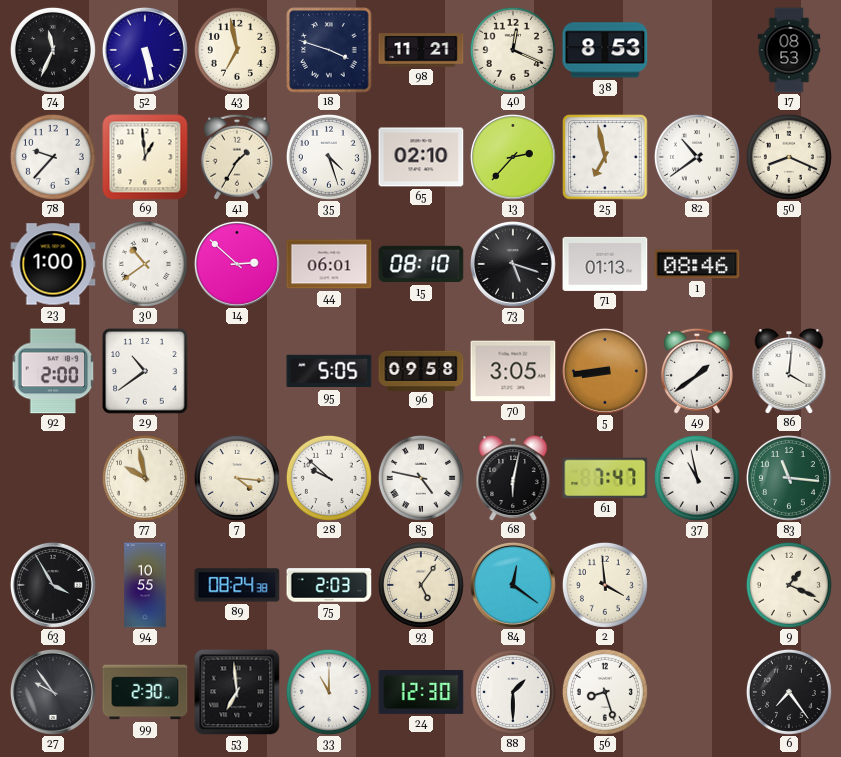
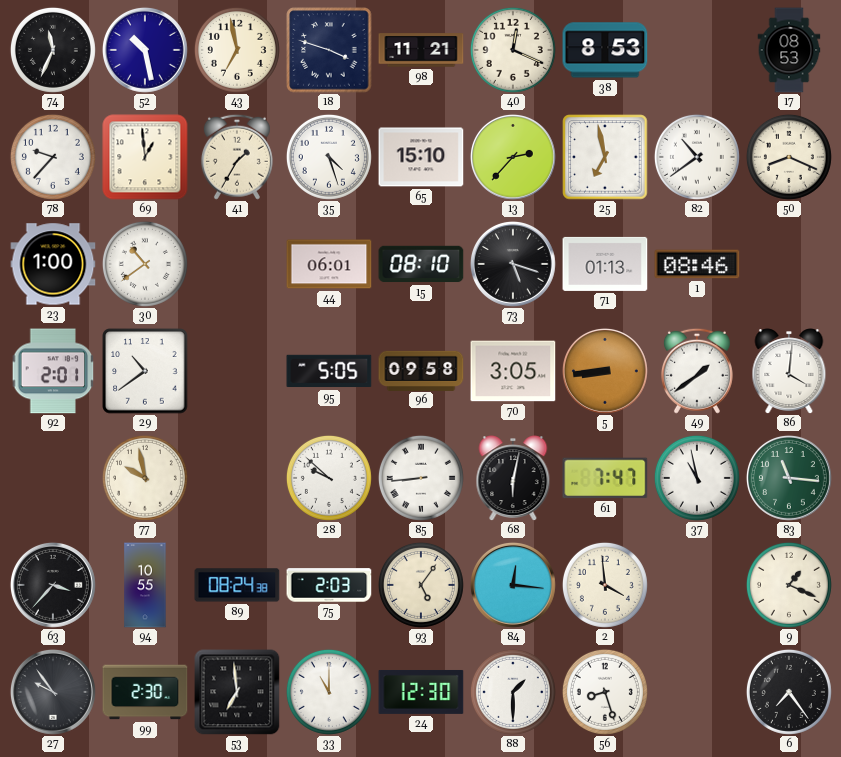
52: 5:28 -> 10:28
65: 02:10 -> 15:10
14: 2:52 -> none
92: 2:00 -> 2:01
7: 4:16 -> none
85: 4:47 -> 8:44
63: 3:55 -> 3:37
84: 12:21 -> 12:16
